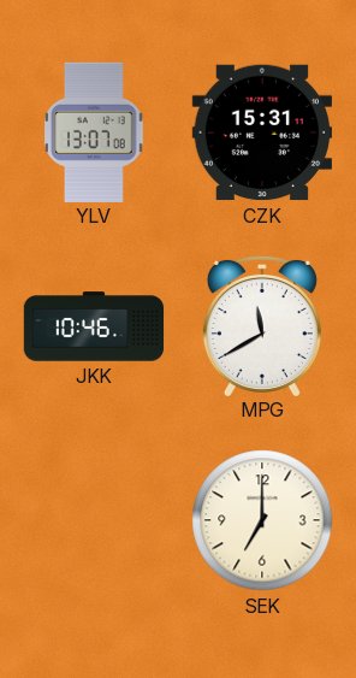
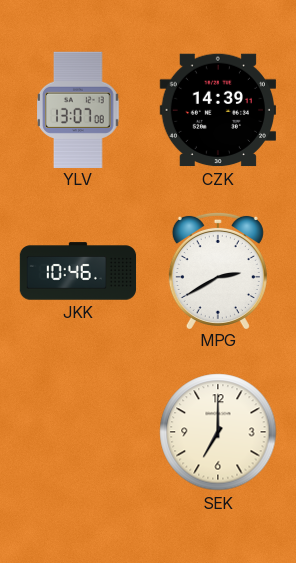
CZK: 15:31 -> 14:39
MPG: 11:40 -> 2:40
